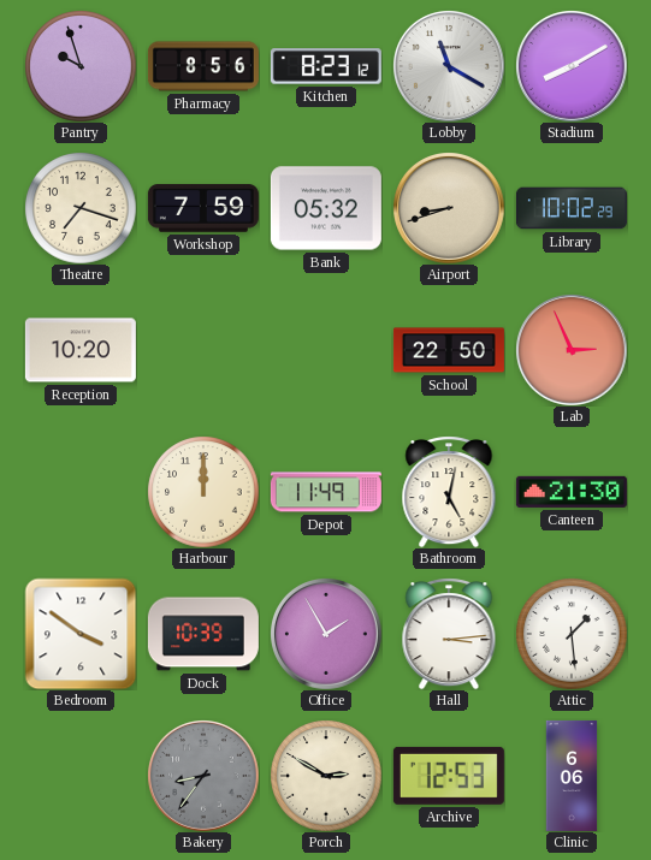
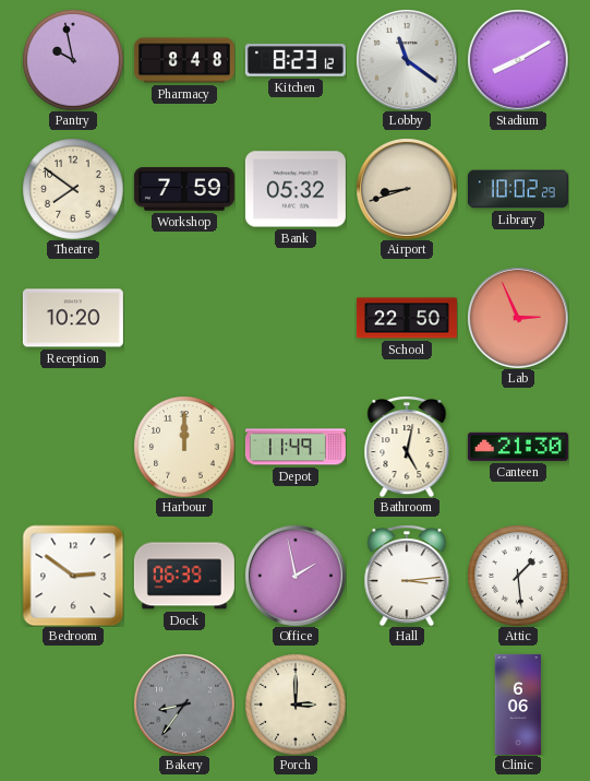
Pantry: 9:57 -> 9:58
Pharmacy: 8:56 -> 8:48
Lobby: 11:20 -> 11:21
Theatre: 7:18 -> 7:51
Bedroom: 3:51 -> 2:51
Dock: 10:39 -> 06:39
Office: 1:55 -> 1:58
Porch: 2:50 -> 3:00
Archive: 12:53 -> none
